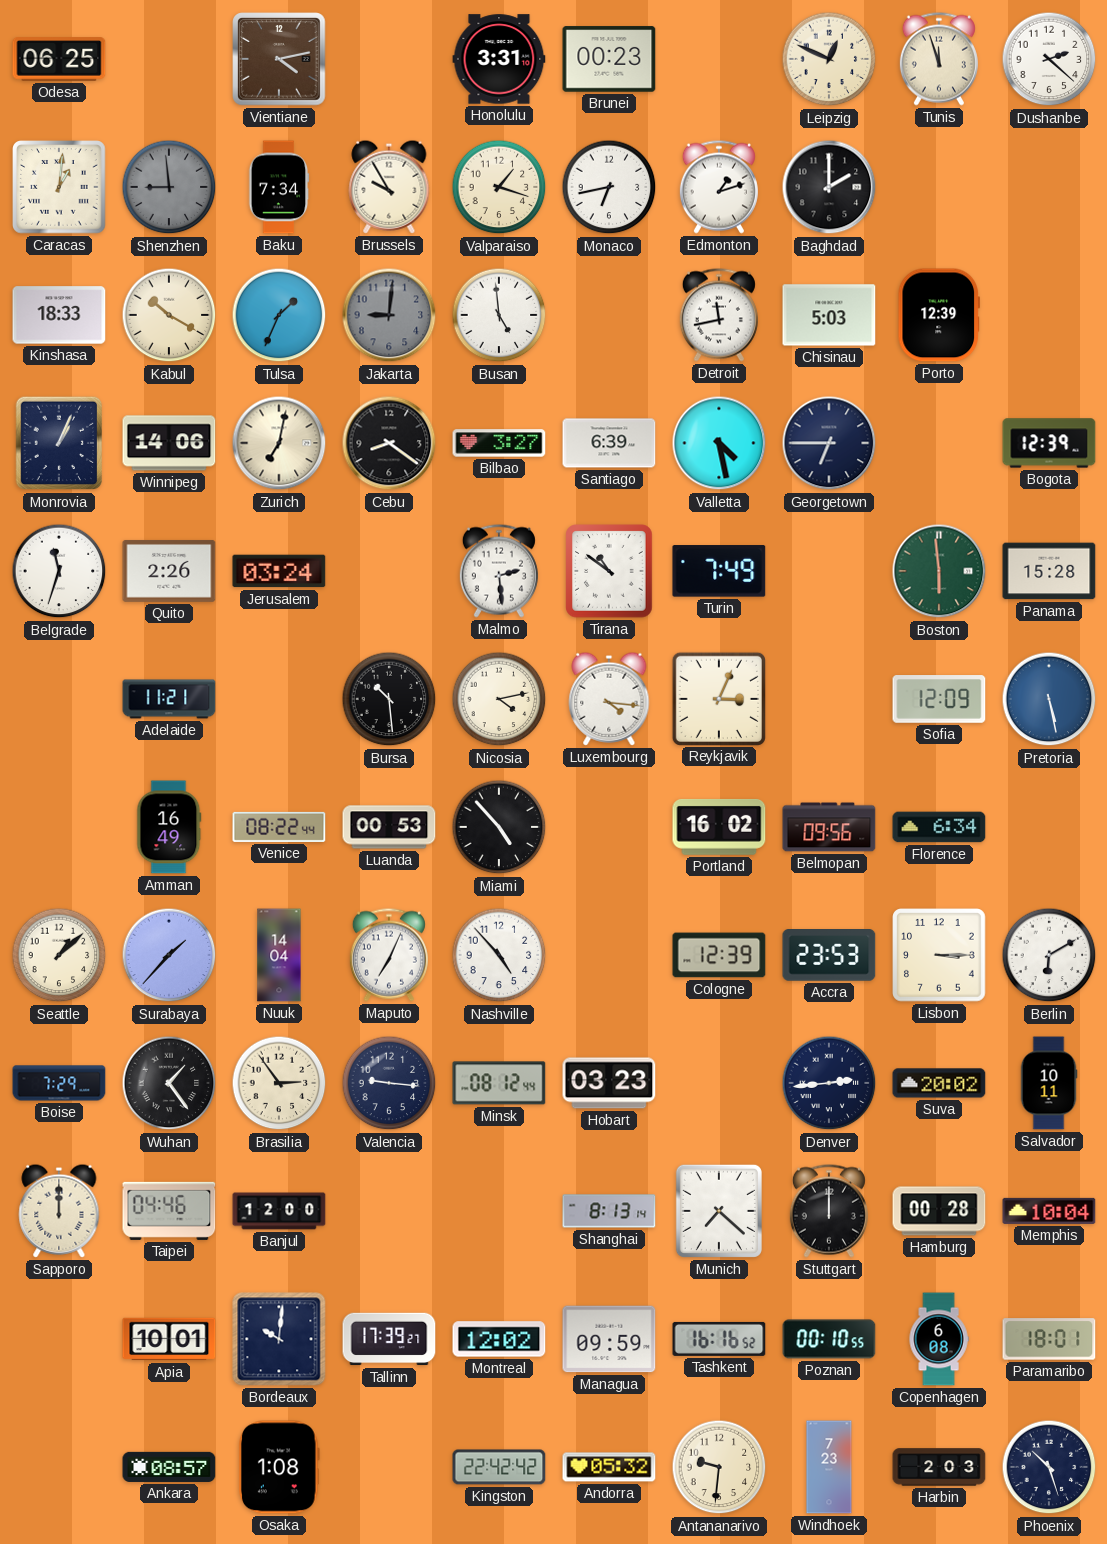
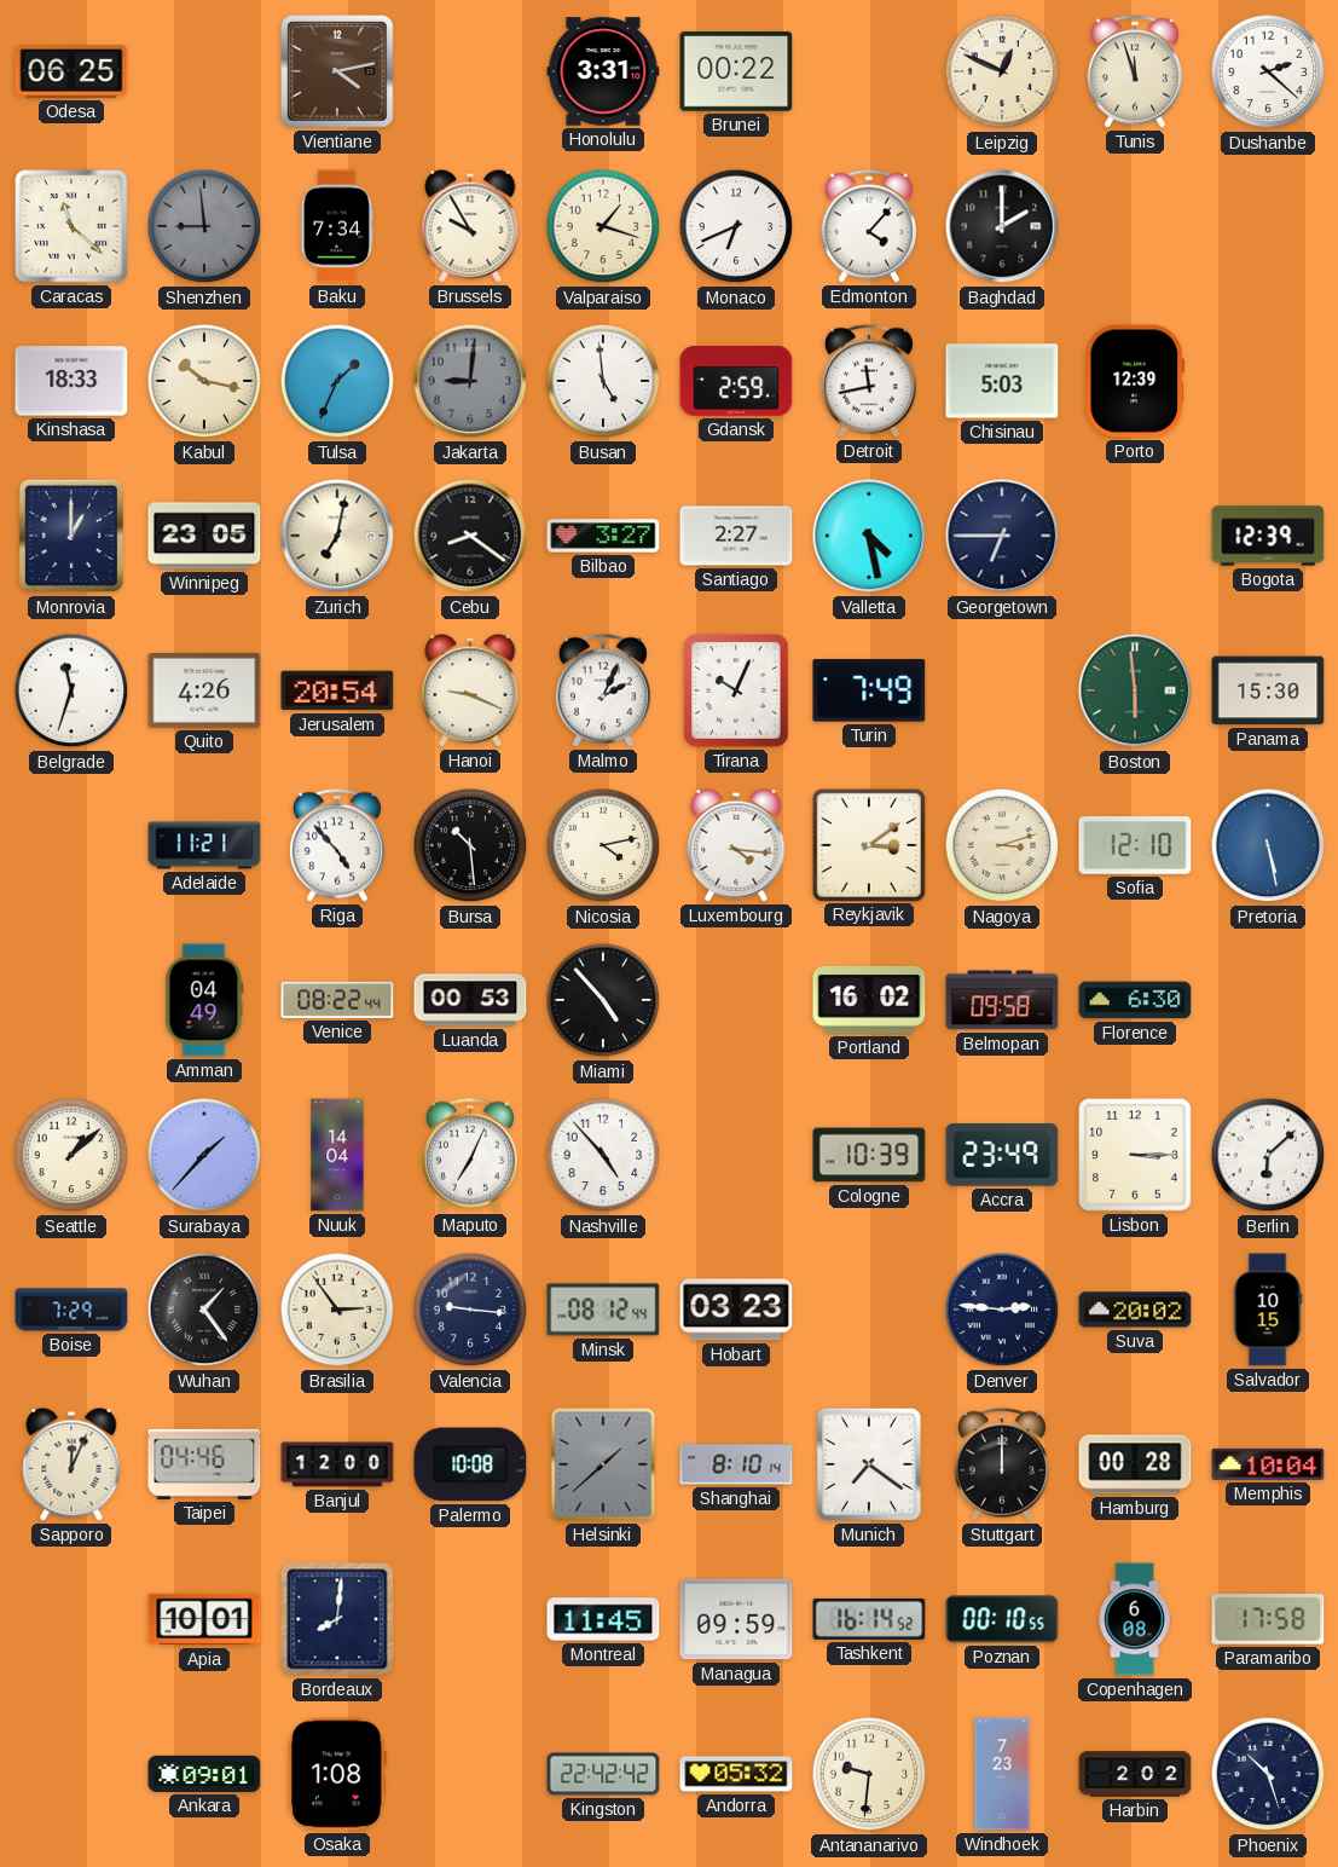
Brunei: 00:23 -> 00:22
Caracas: 1:01 -> 11:22
Monaco: 6:43 -> 6:41
Edmonton: 1:12 -> 4:07
Kabul: 10:20 -> 10:17
Gdansk: none -> 2:59
Monrovia: 1:04 -> 1:00
Winnipeg: 14:06 -> 23:05
Santiago: 6:39 -> 2:27
Quito: 2:26 -> 4:26
Jerusalem: 03:24 -> 20:54
Hanoi: none -> 9:19
Malmo: 2:29 -> 2:04
Tirana: 10:51 -> 10:04
Panama: 15:28 -> 15:30
Riga: none -> 4:53
Reykjavik: 3:04 -> 3:09
Nagoya: none -> 3:12
Sofia: 12:09 -> 12:10
Amman: 16:49 -> 04:49
Belmopan: 09:56 -> 09:58
Florence: 6:34 -> 6:30
Cologne: 12:39 -> 10:39
Accra: 23:53 -> 23:49
Berlin: 6:10 -> 6:08
Denver: 2:44 -> 2:46
Salvador: 10:11 -> 10:15
Sapporo: 12:00 -> 12:04
Palermo: none -> 10:08
Helsinki: none -> 1:38
Shanghai: 8:13 -> 8:10
Munich: 7:22 -> 7:21
Bordeaux: 10:01 -> 8:01
Tallinn: 17:39 -> none
Montreal: 12:02 -> 11:45
Tashkent: 16:16 -> 16:14
Paramaribo: 18:01 -> 17:58
Ankara: 08:57 -> 09:01
Harbin: 2:03 -> 2:02
